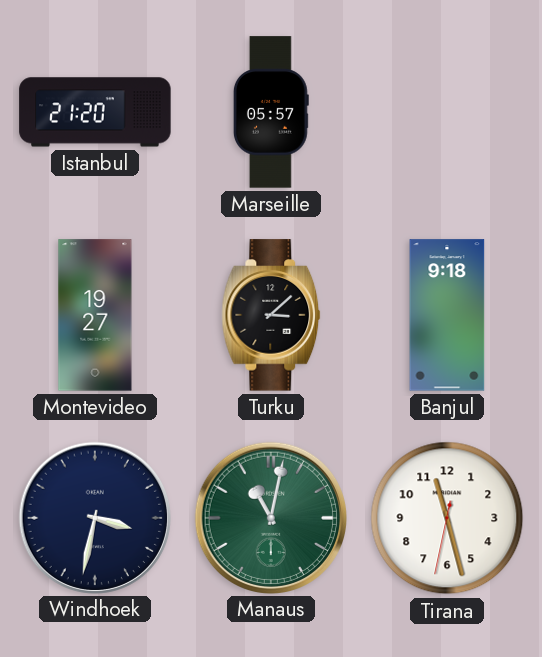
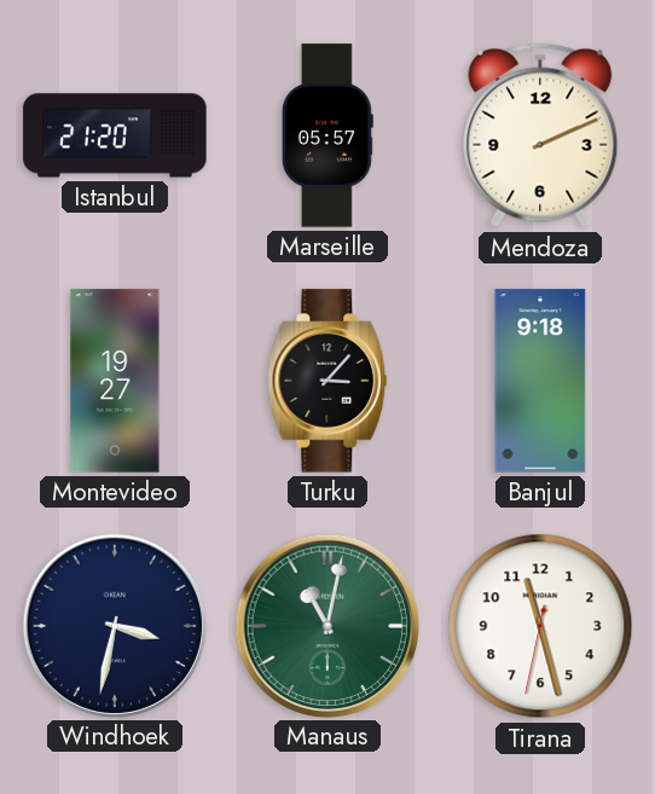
Mendoza: none -> 2:11
Turku: 3:08 -> 3:07
